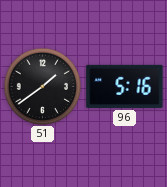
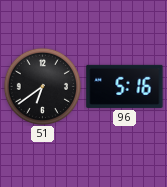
51: 1:39 -> 6:39
